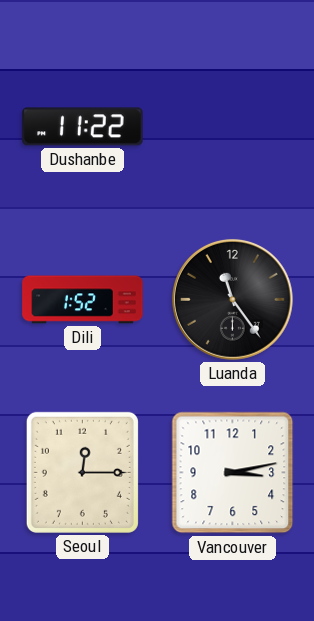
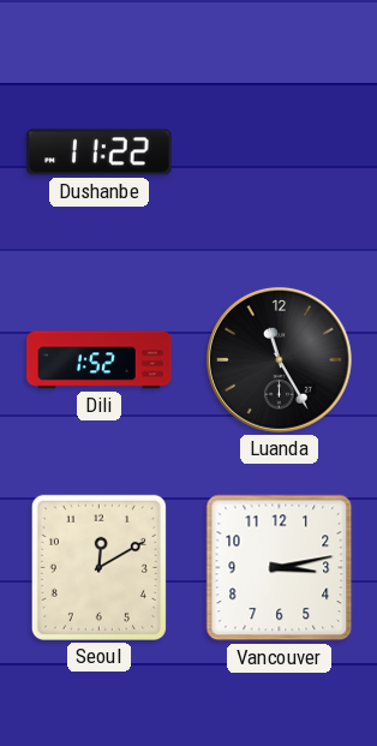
Luanda: 11:24 -> 11:25
Seoul: 12:15 -> 12:10
